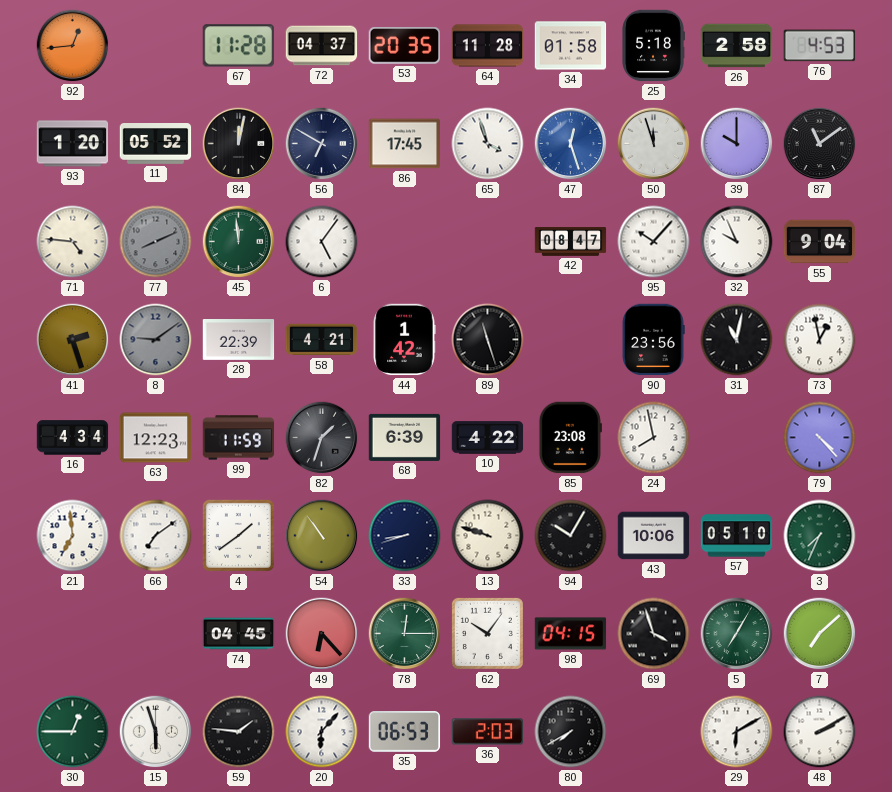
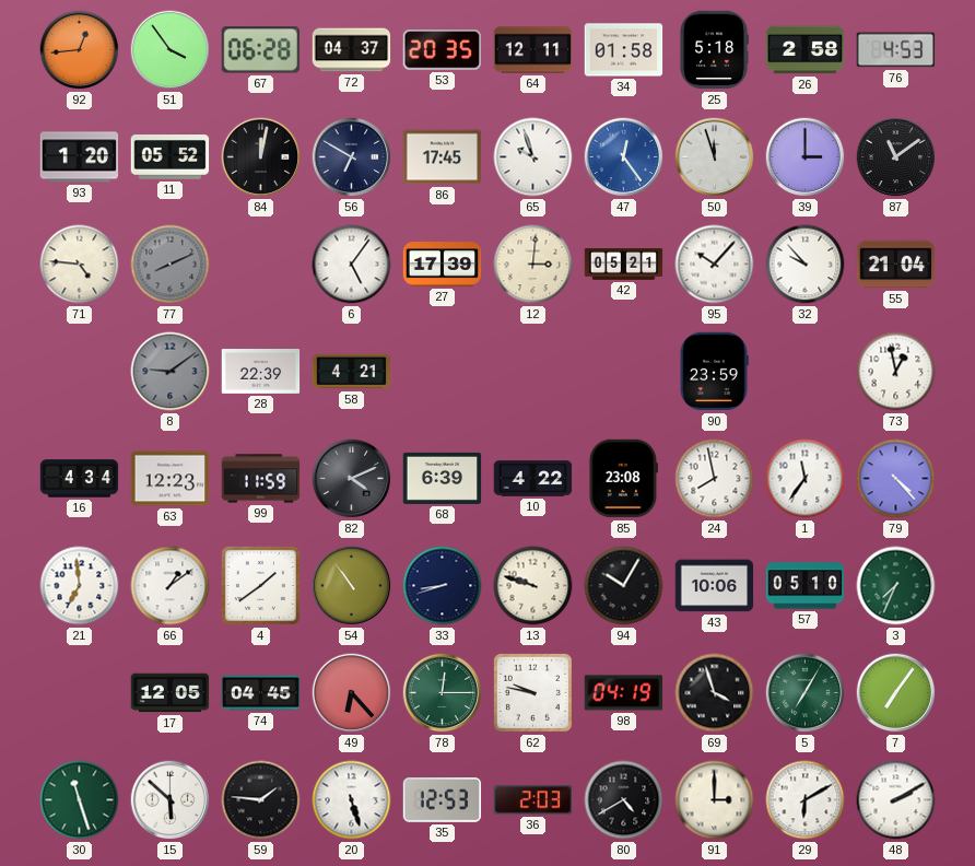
51: none -> 3:54
67: 11:28 -> 06:28
64: 11:28 -> 12:11
65: 3:57 -> 9:57
47: 12:27 -> 12:24
39: 10:00 -> 3:00
45: 11:59 -> none
27: none -> 17:39
12: none -> 3:01
42: 08:47 -> 05:21
32: 9:56 -> 9:53
55: 9:04 -> 21:04
41: 2:27 -> none
44: 1:42 -> none
89: 11:27 -> none
90: 23:56 -> 23:59
31: 11:02 -> none
82: 1:33 -> 4:11
1: none -> 11:36
66: 7:09 -> 1:09
17: none -> 12:05
62: 10:06 -> 9:47
98: 04:15 -> 04:19
7: 7:08 -> 7:06
30: 12:45 -> 11:27
15: 5:57 -> 5:52
20: 6:07 -> 5:27
35: 06:53 -> 12:53
80: 7:40 -> 4:40
91: none -> 3:00
